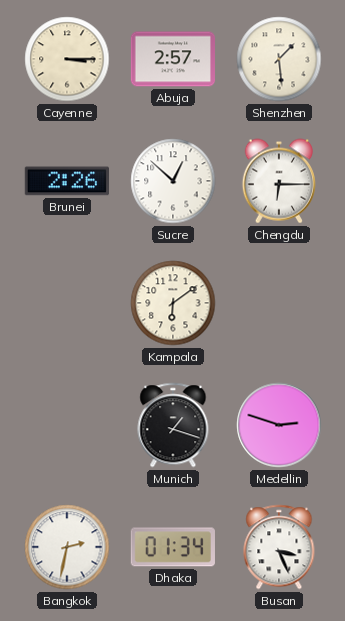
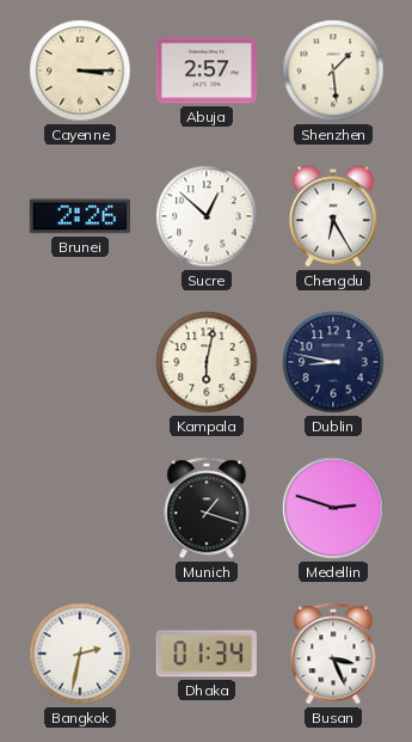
Chengdu: 6:15 -> 6:25
Kampala: 6:09 -> 6:02
Dublin: none -> 8:47
